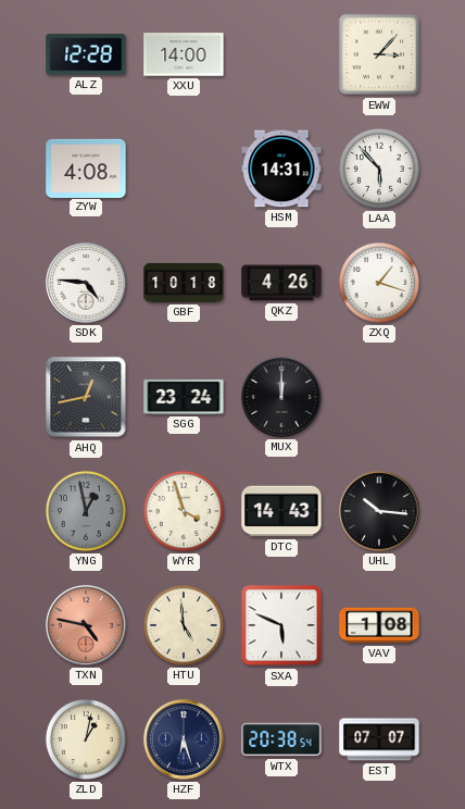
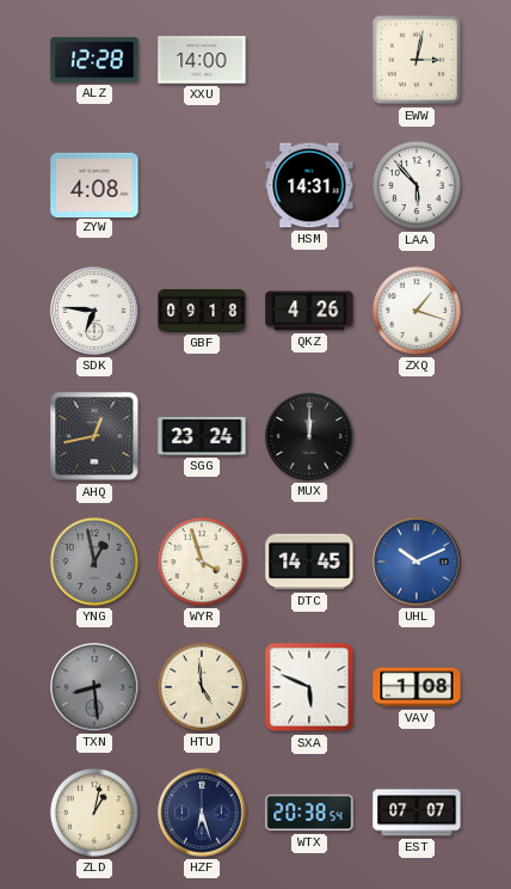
EWW: 3:07 -> 3:02
SDK: 4:46 -> 6:46
GBF: 10:18 -> 09:18
DTC: 14:43 -> 14:45
UHL: 10:16 -> 10:11
UHL dial: black -> blue
TXN: 4:47 -> 8:29
TXN dial: salmon -> grey
